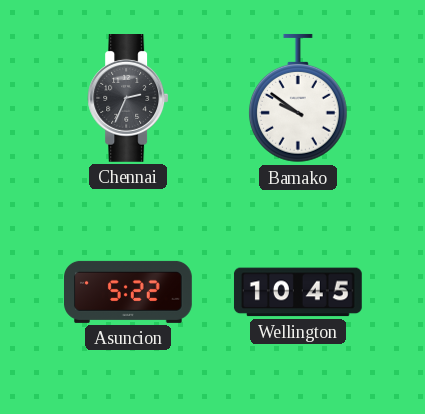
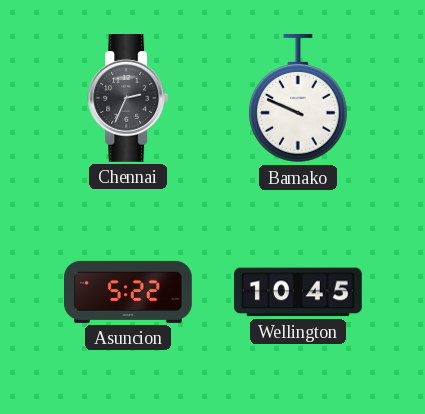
Bamako: 9:51 -> 9:49
